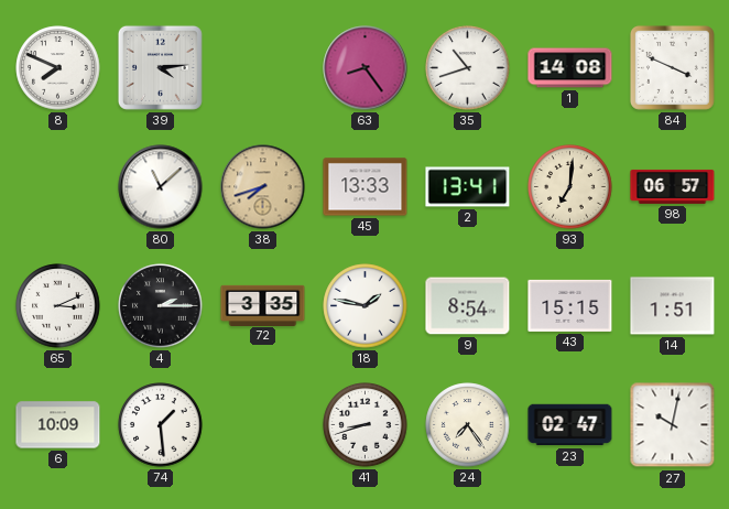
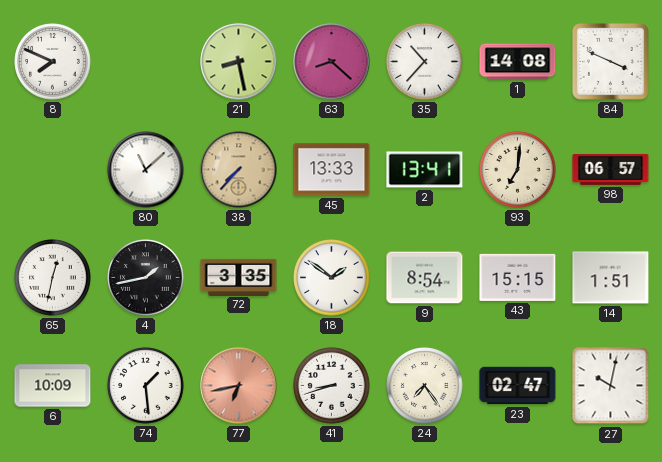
39: 4:14 -> none
21: none -> 8:28
63: 8:24 -> 8:22
35: 10:42 -> 10:37
38: 7:42 -> 7:37
65: 3:11 -> 12:32
4: 2:15 -> 1:43
18: 1:47 -> 1:51
77: none -> 6:43
